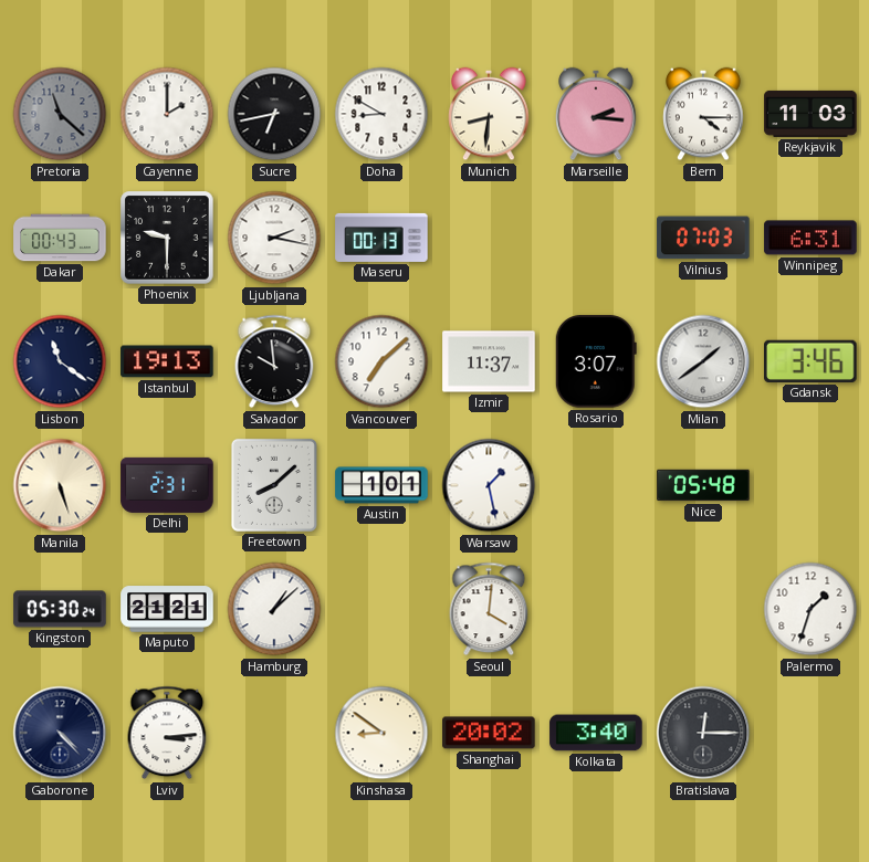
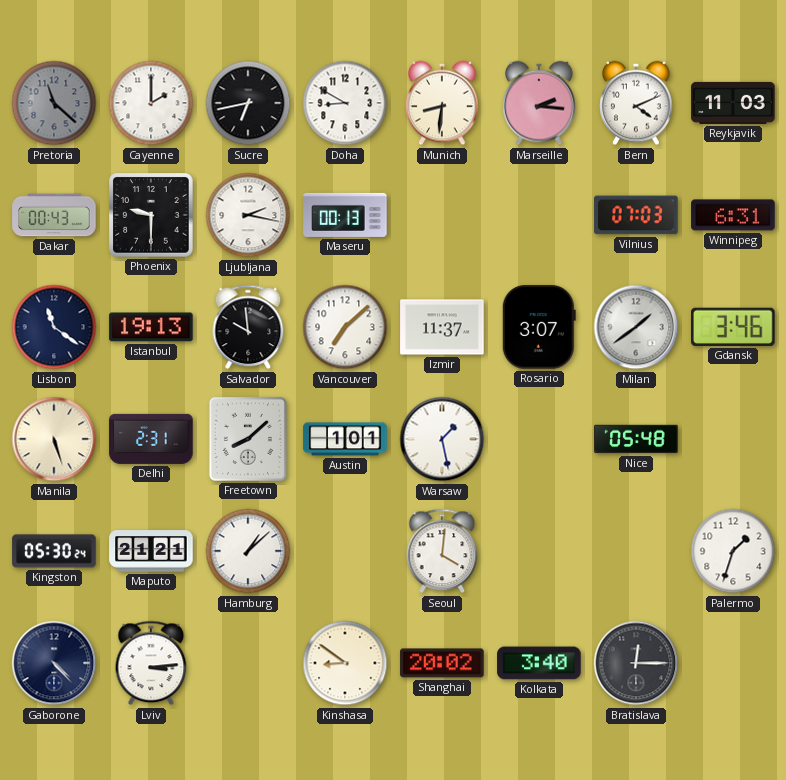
Bern: 4:15 -> 4:11
